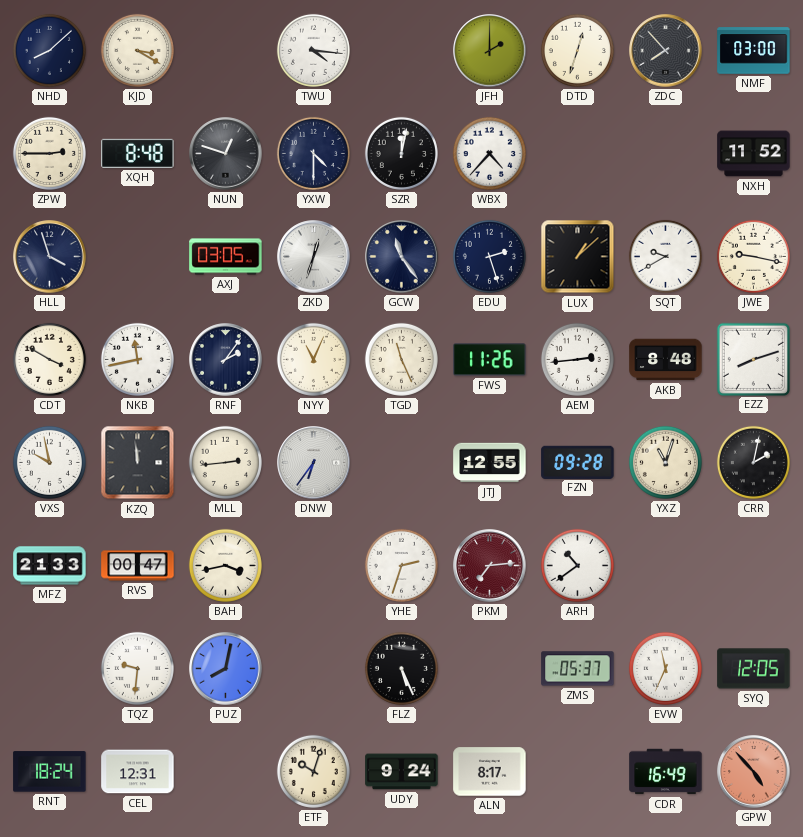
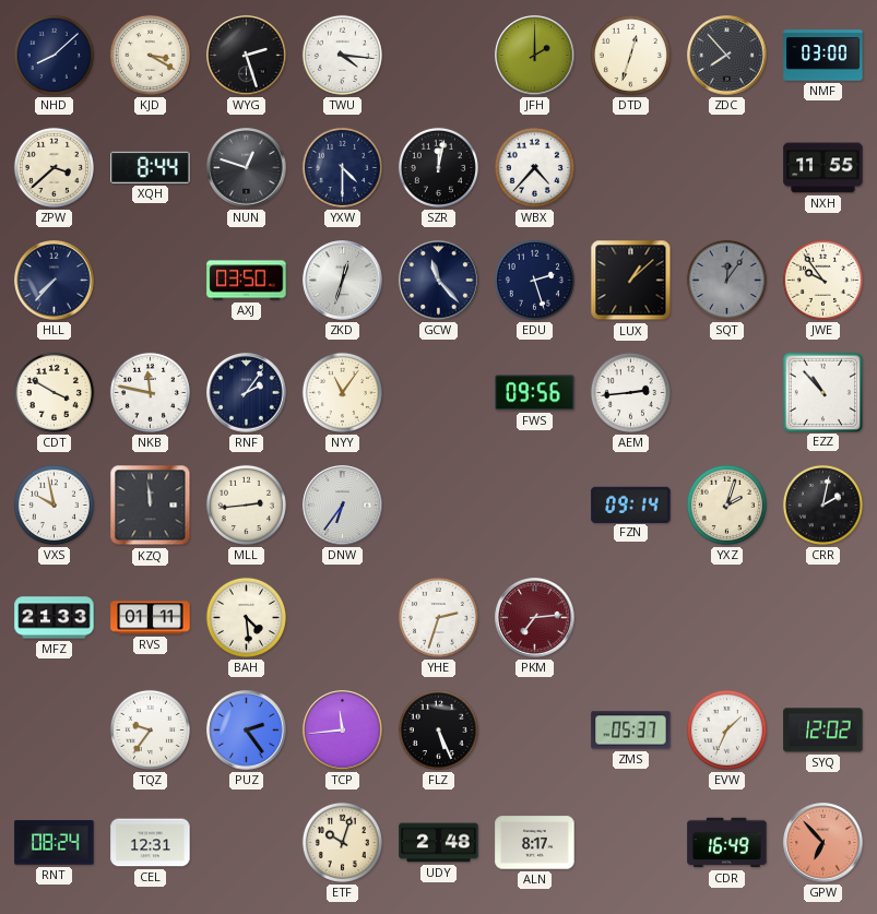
WYG: none -> 2:27
ZPW: 2:45 -> 3:38
XQH: 8:48 -> 8:44
NXH: 11:52 -> 11:55
HLL: 3:57 -> 7:37
AXJ: 03:05 -> 03:50
GCW: 11:24 -> 11:23
SQT: 9:40 -> 12:06
SQT dial: white -> grey
JWE: 9:17 -> 9:54
NKB: 11:43 -> 11:47
NYY: 11:04 -> 11:06
TGD: 11:26 -> none
FWS: 11:26 -> 09:56
AKB: 8:48 -> none
EZZ: 8:12 -> 10:53
JTJ: 12:55 -> none
FZN: 09:28 -> 09:14
YXZ: 11:03 -> 2:03
RVS: 00:47 -> 01:11
BAH: 3:43 -> 4:29
ARH: 10:39 -> none
TQZ: 9:31 -> 9:36
PUZ: 8:02 -> 2:24
TCP: none -> 11:44
EVW: 11:34 -> 1:34
SYQ: 12:05 -> 12:02
RNT: 18:24 -> 08:24
UDY: 9:24 -> 2:48
GPW: 4:53 -> 6:53
